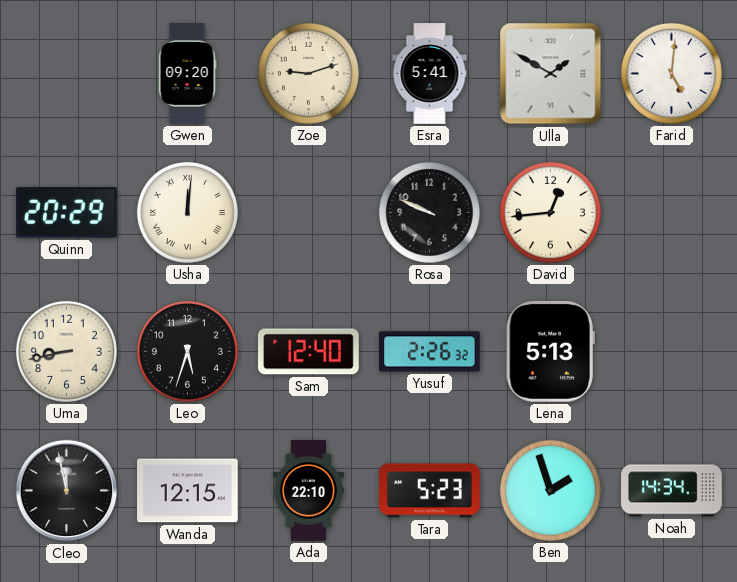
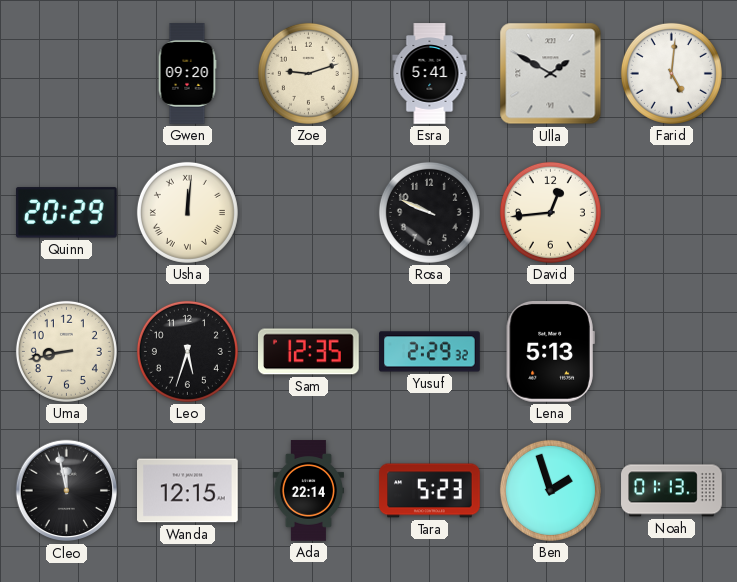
Sam: 12:40 -> 12:35
Yusuf: 2:26 -> 2:29
Ada: 22:10 -> 22:14
Noah: 14:34 -> 01:13
